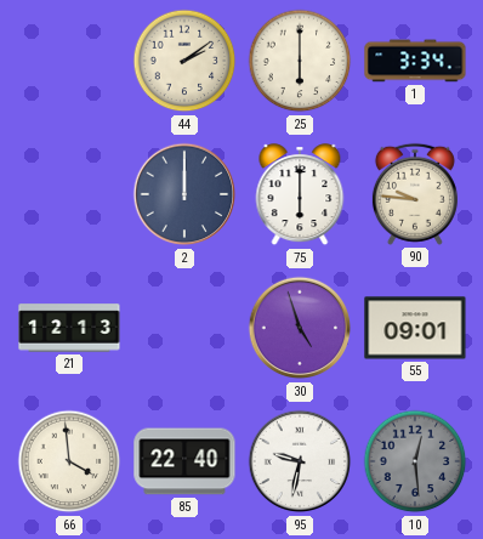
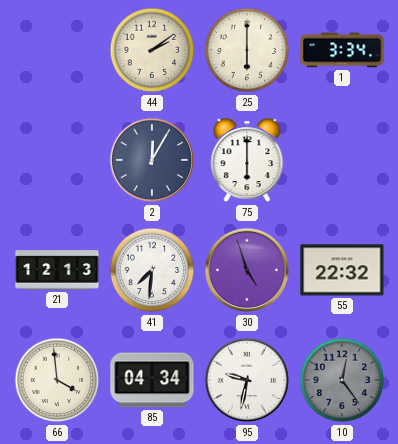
2: 12:00 -> 12:05
90: 9:46 -> none
41: none -> 7:31
55: 09:01 -> 22:32
85: 22:40 -> 04:34
10: 12:29 -> 12:24
